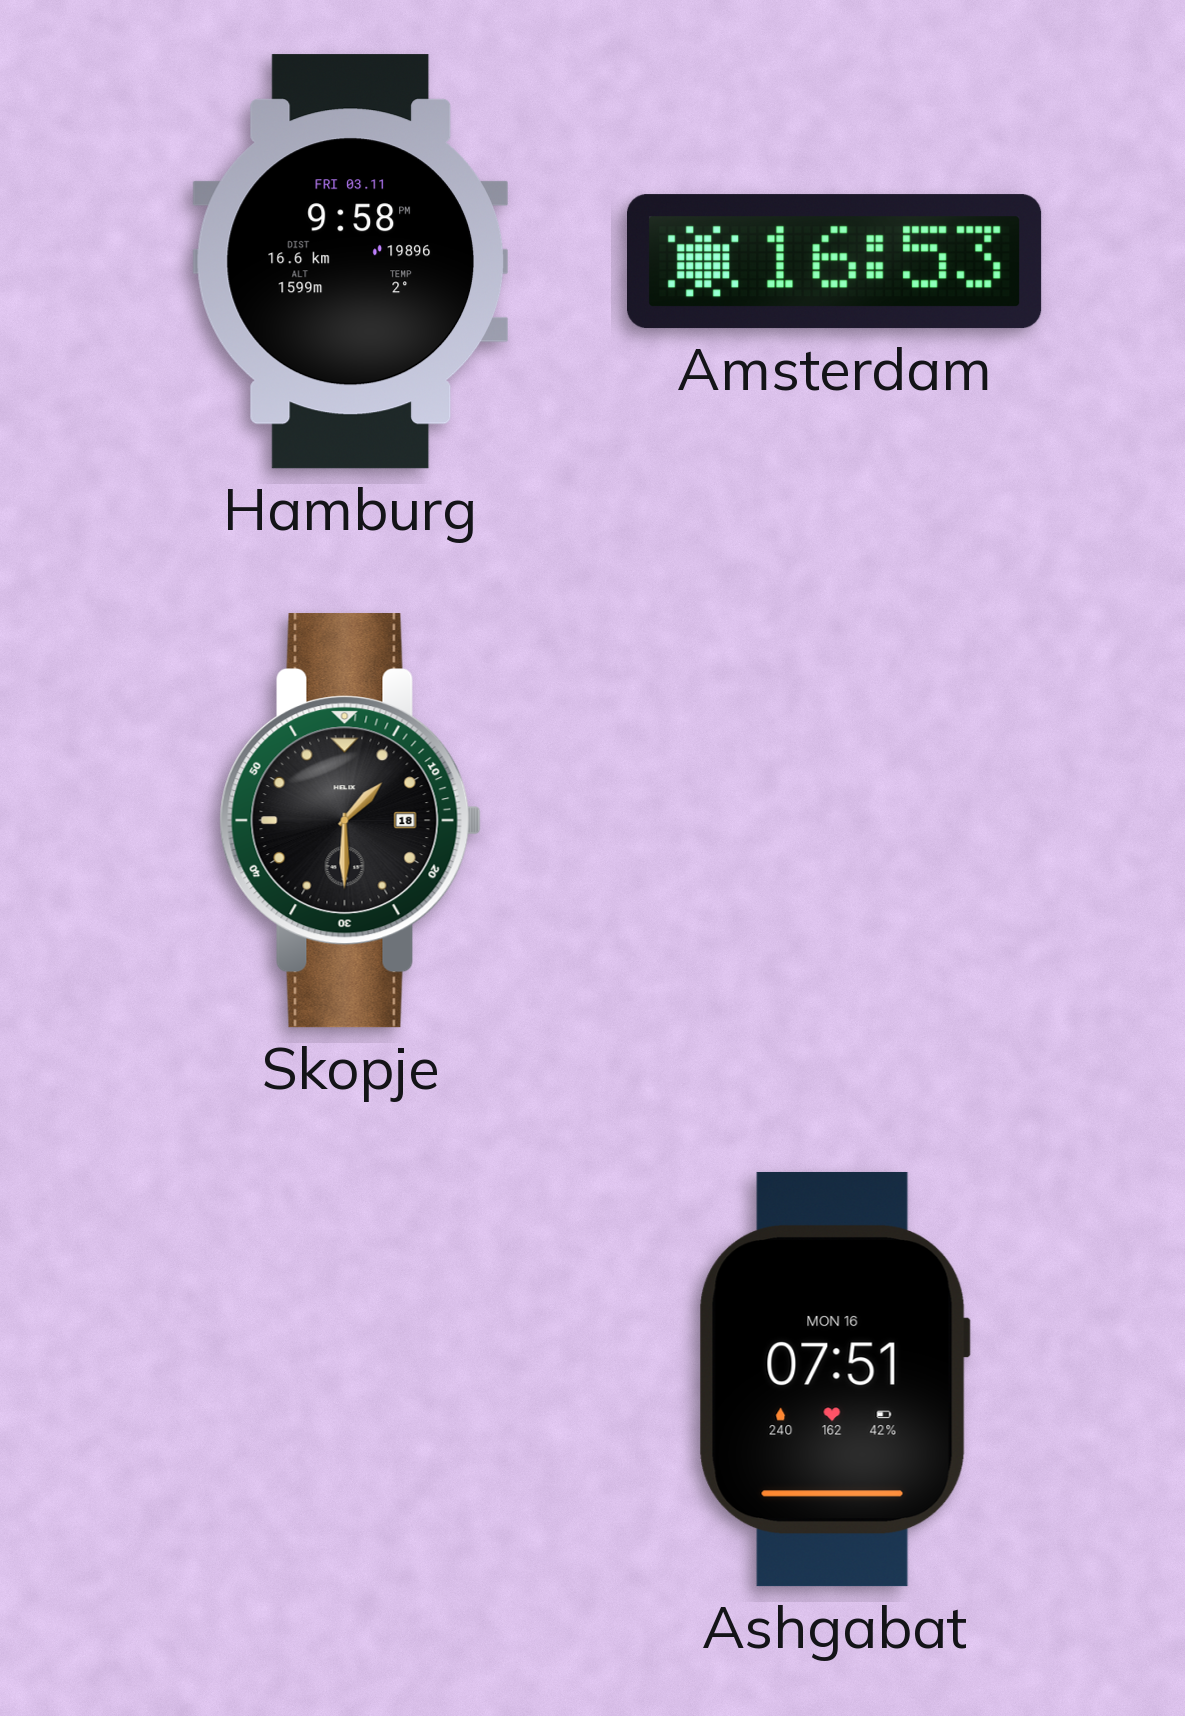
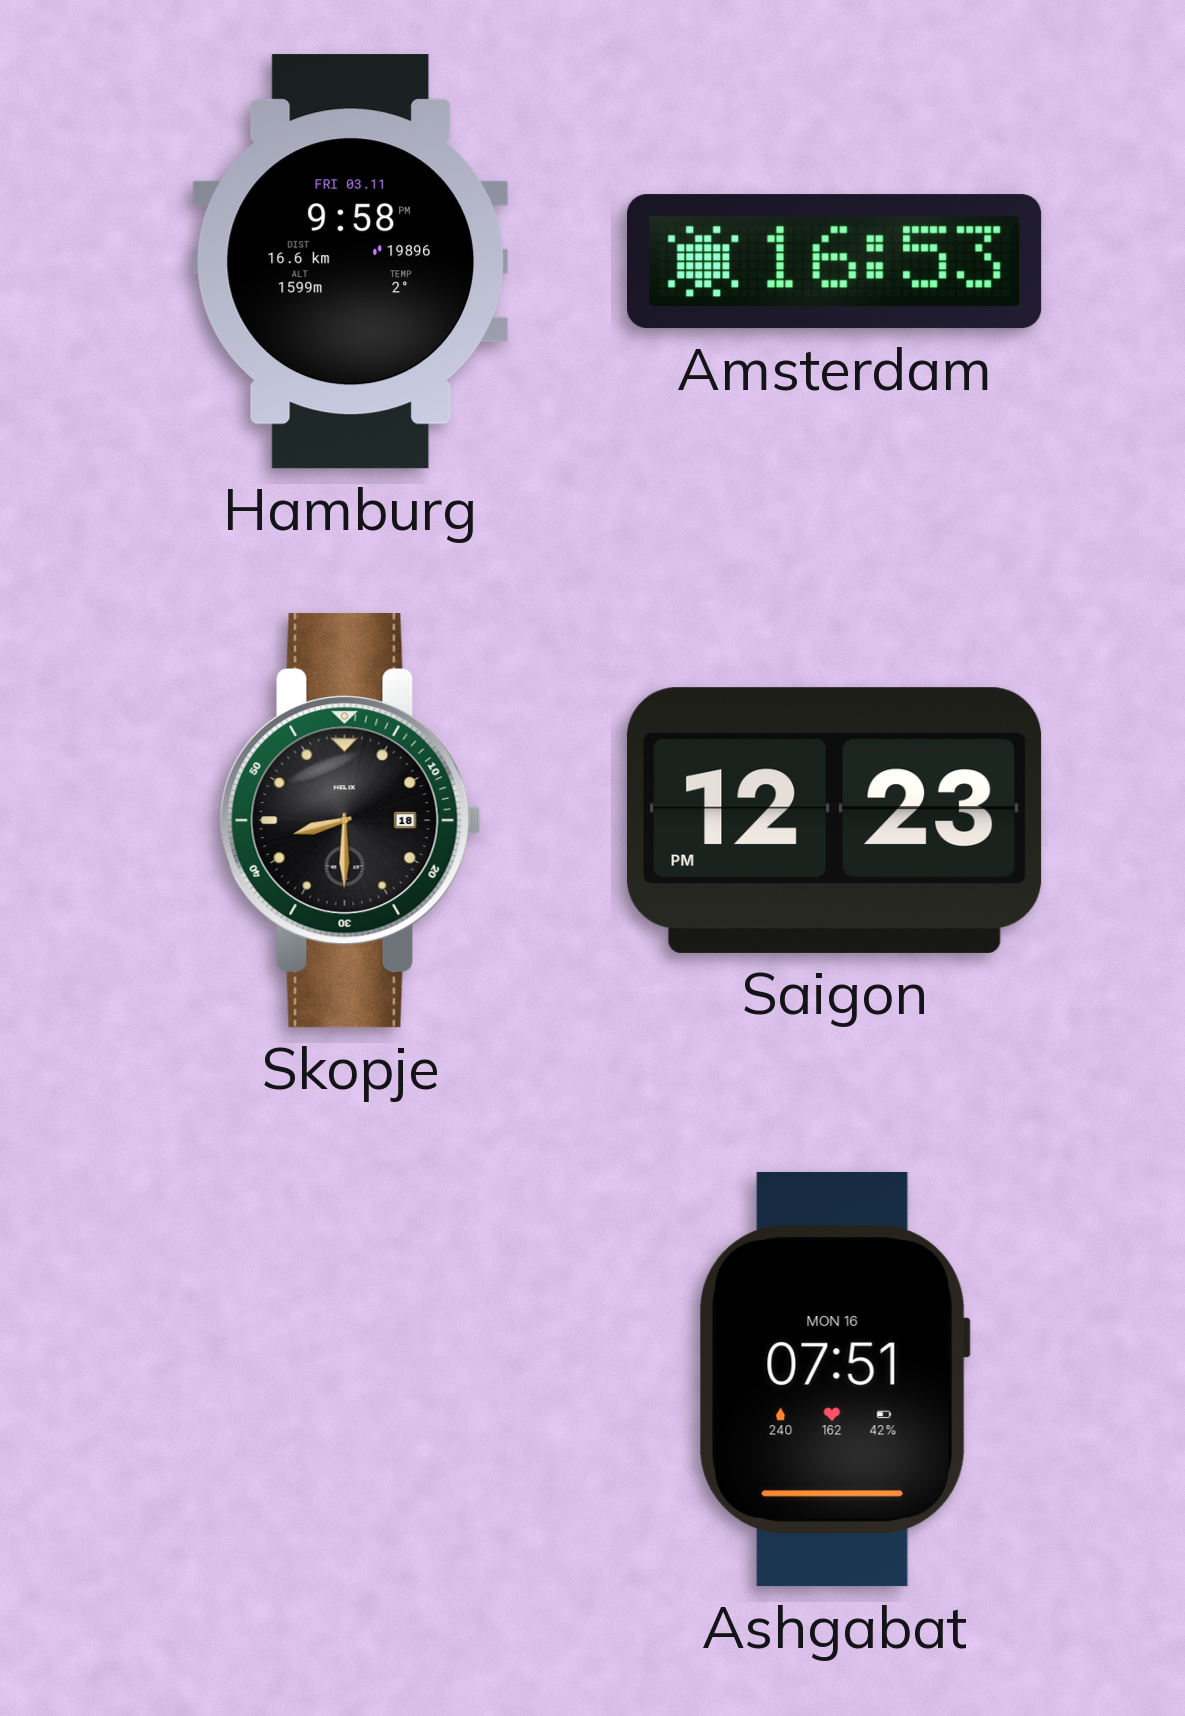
Skopje: 1:30 -> 8:30
Saigon: none -> 12:23
